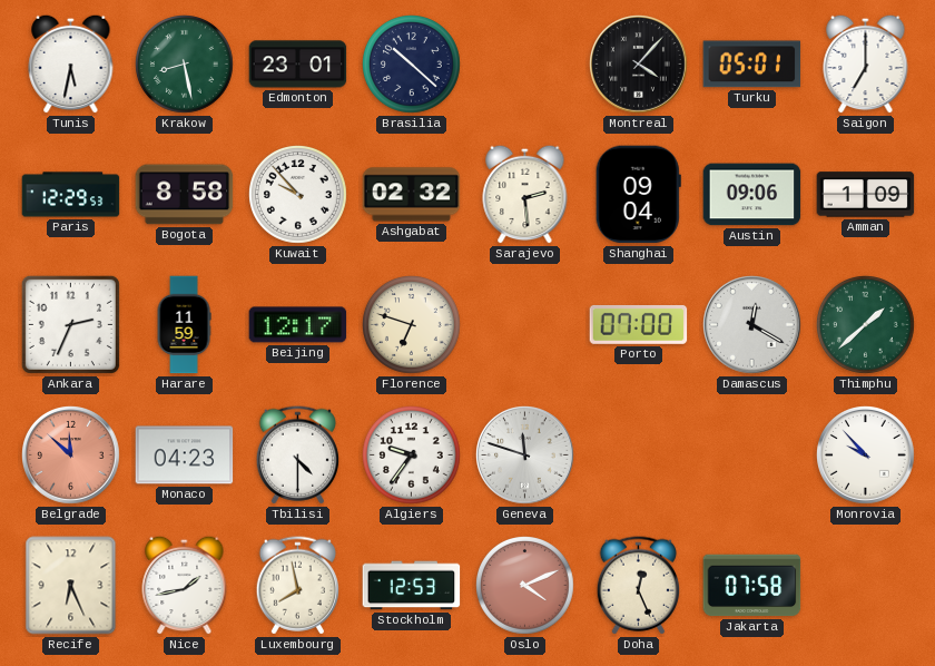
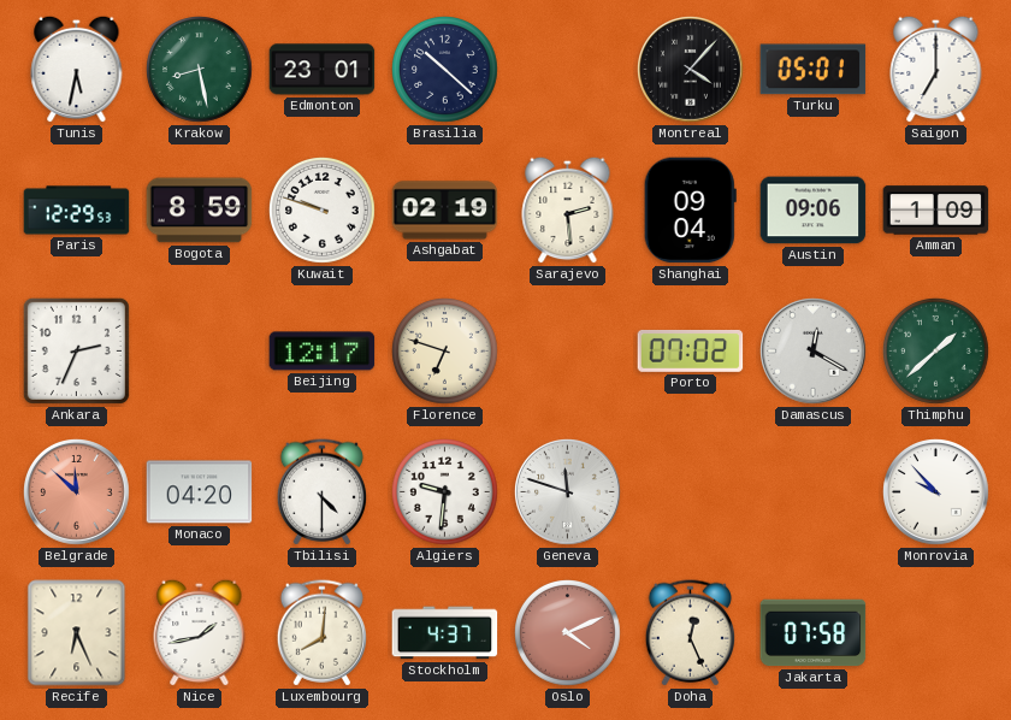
Bogota: 8:58 -> 8:59
Kuwait: 9:53 -> 9:48
Ashgabat: 02:32 -> 02:19
Harare: 11:59 -> none
Porto: 07:00 -> 07:02
Monaco: 04:23 -> 04:20
Algiers: 9:36 -> 9:31
Luxembourg: 7:58 -> 8:01
Stockholm: 12:53 -> 4:37
